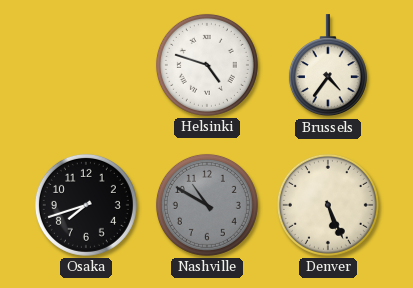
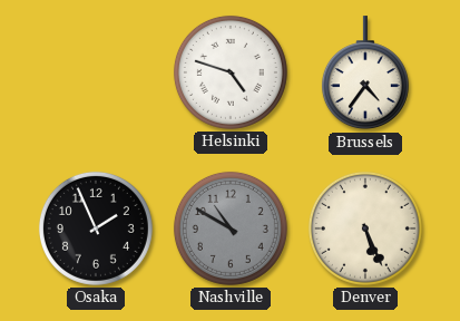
Osaka: 7:42 -> 1:56
